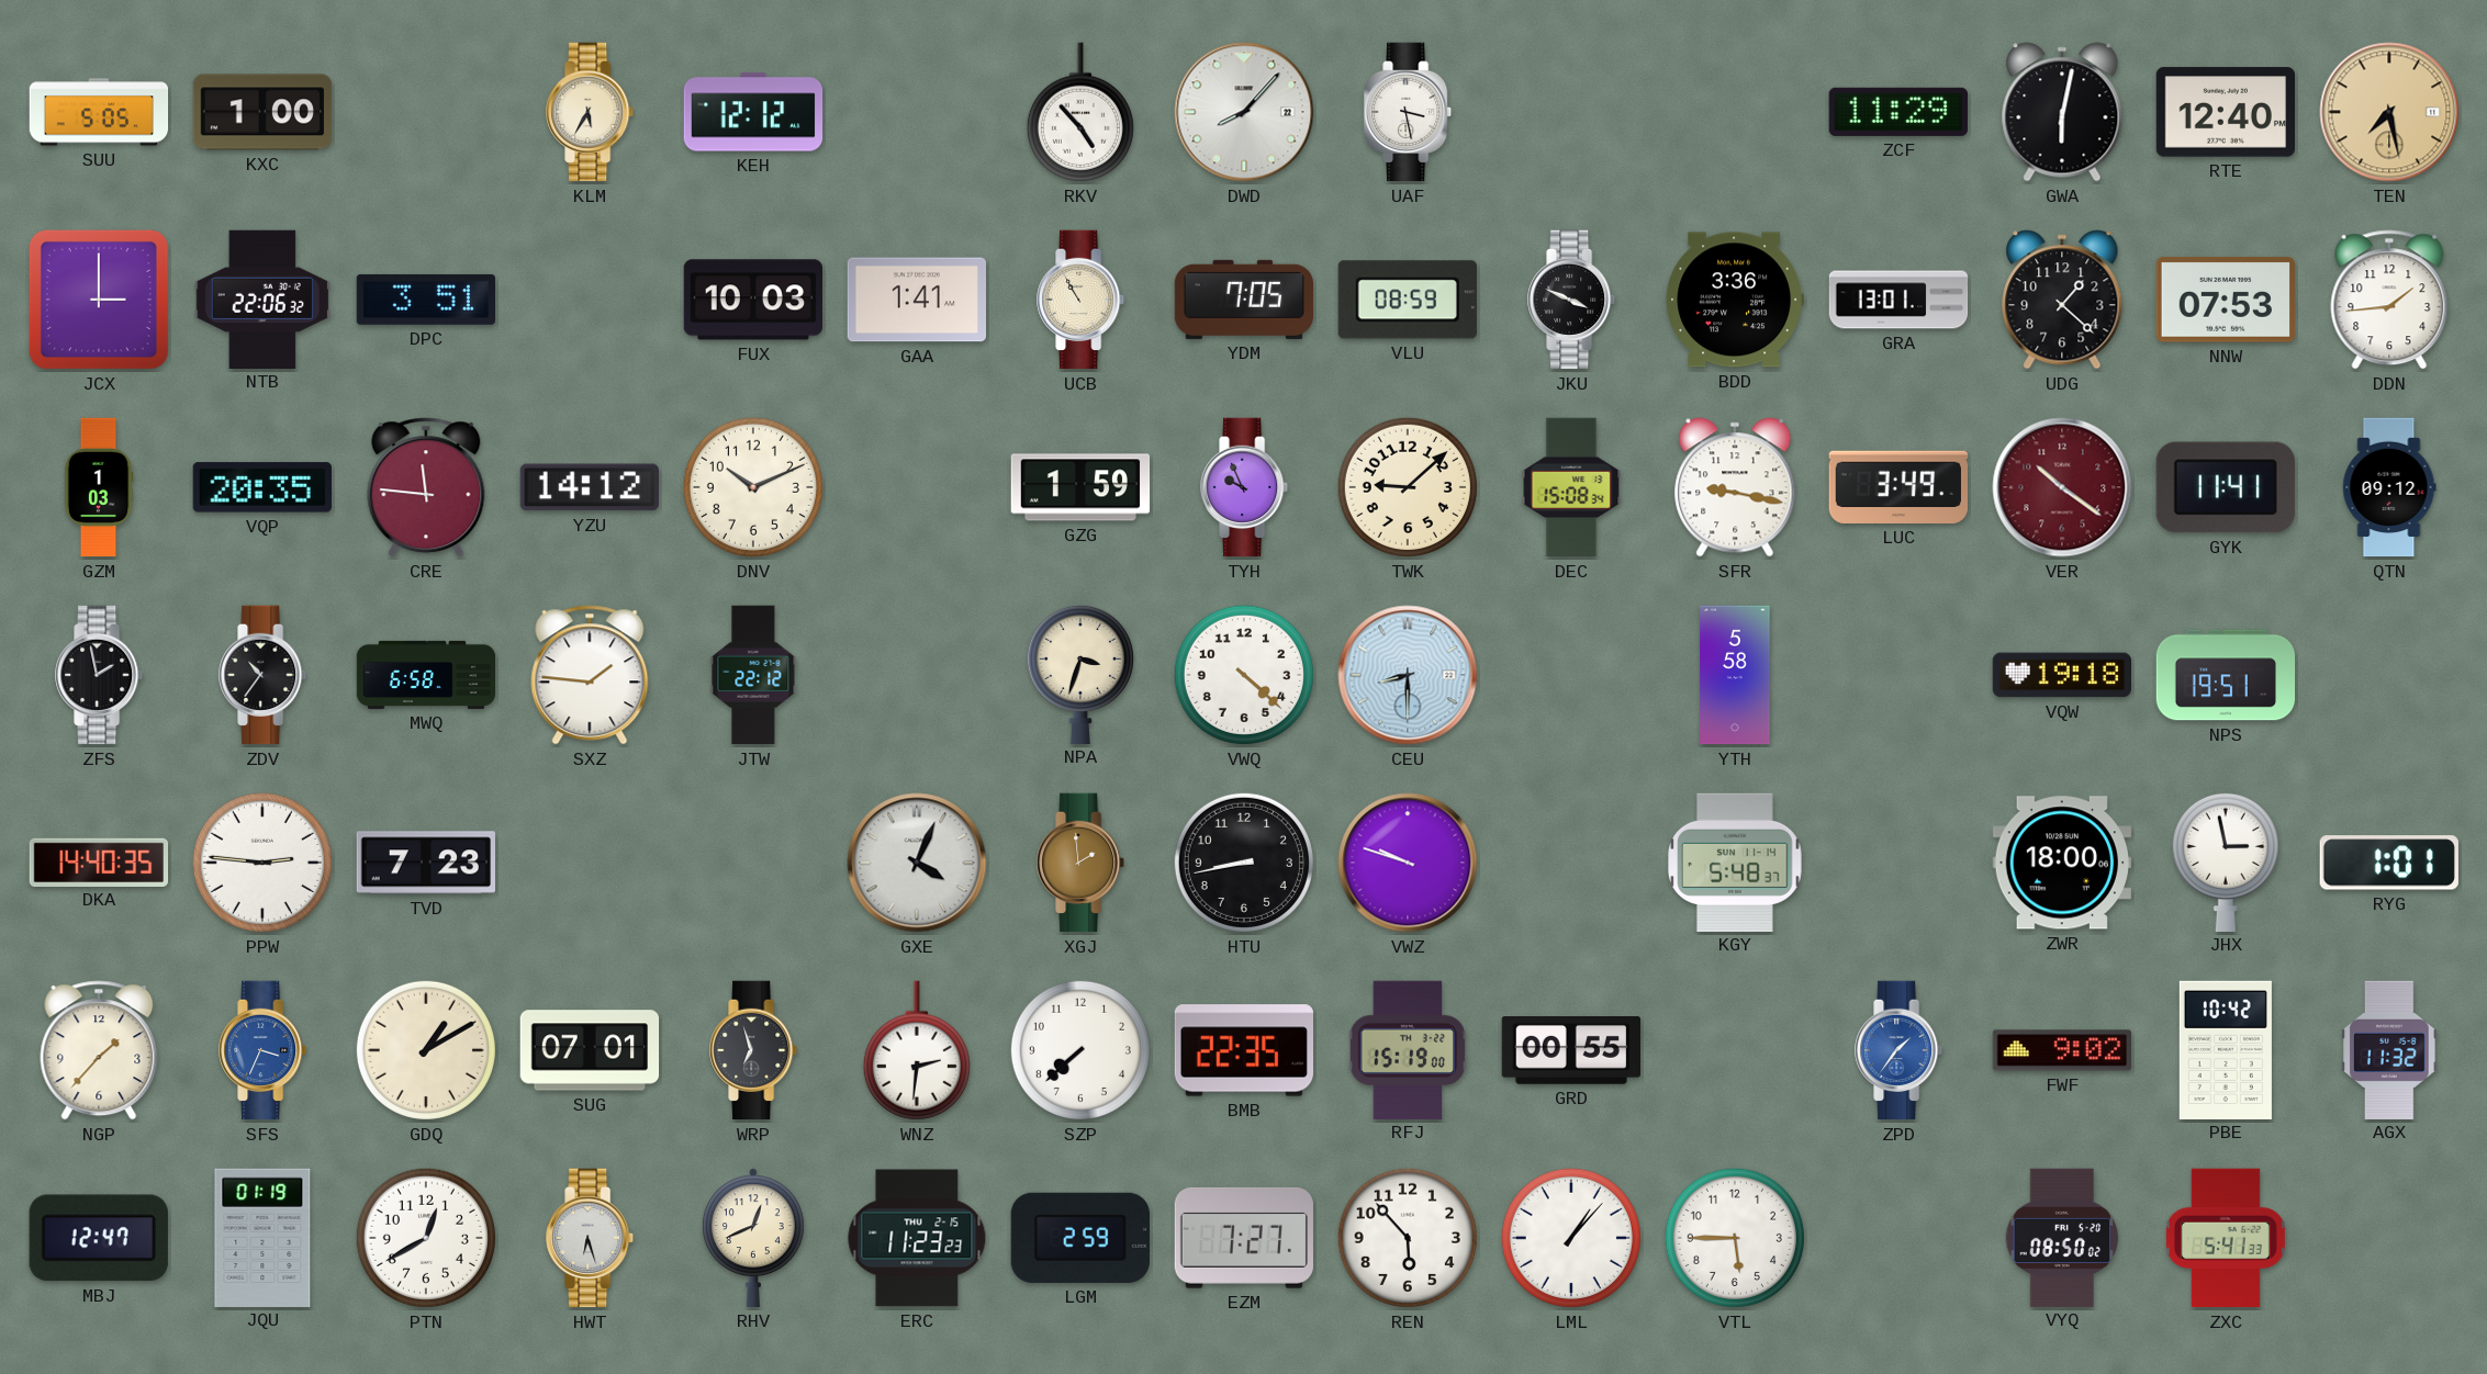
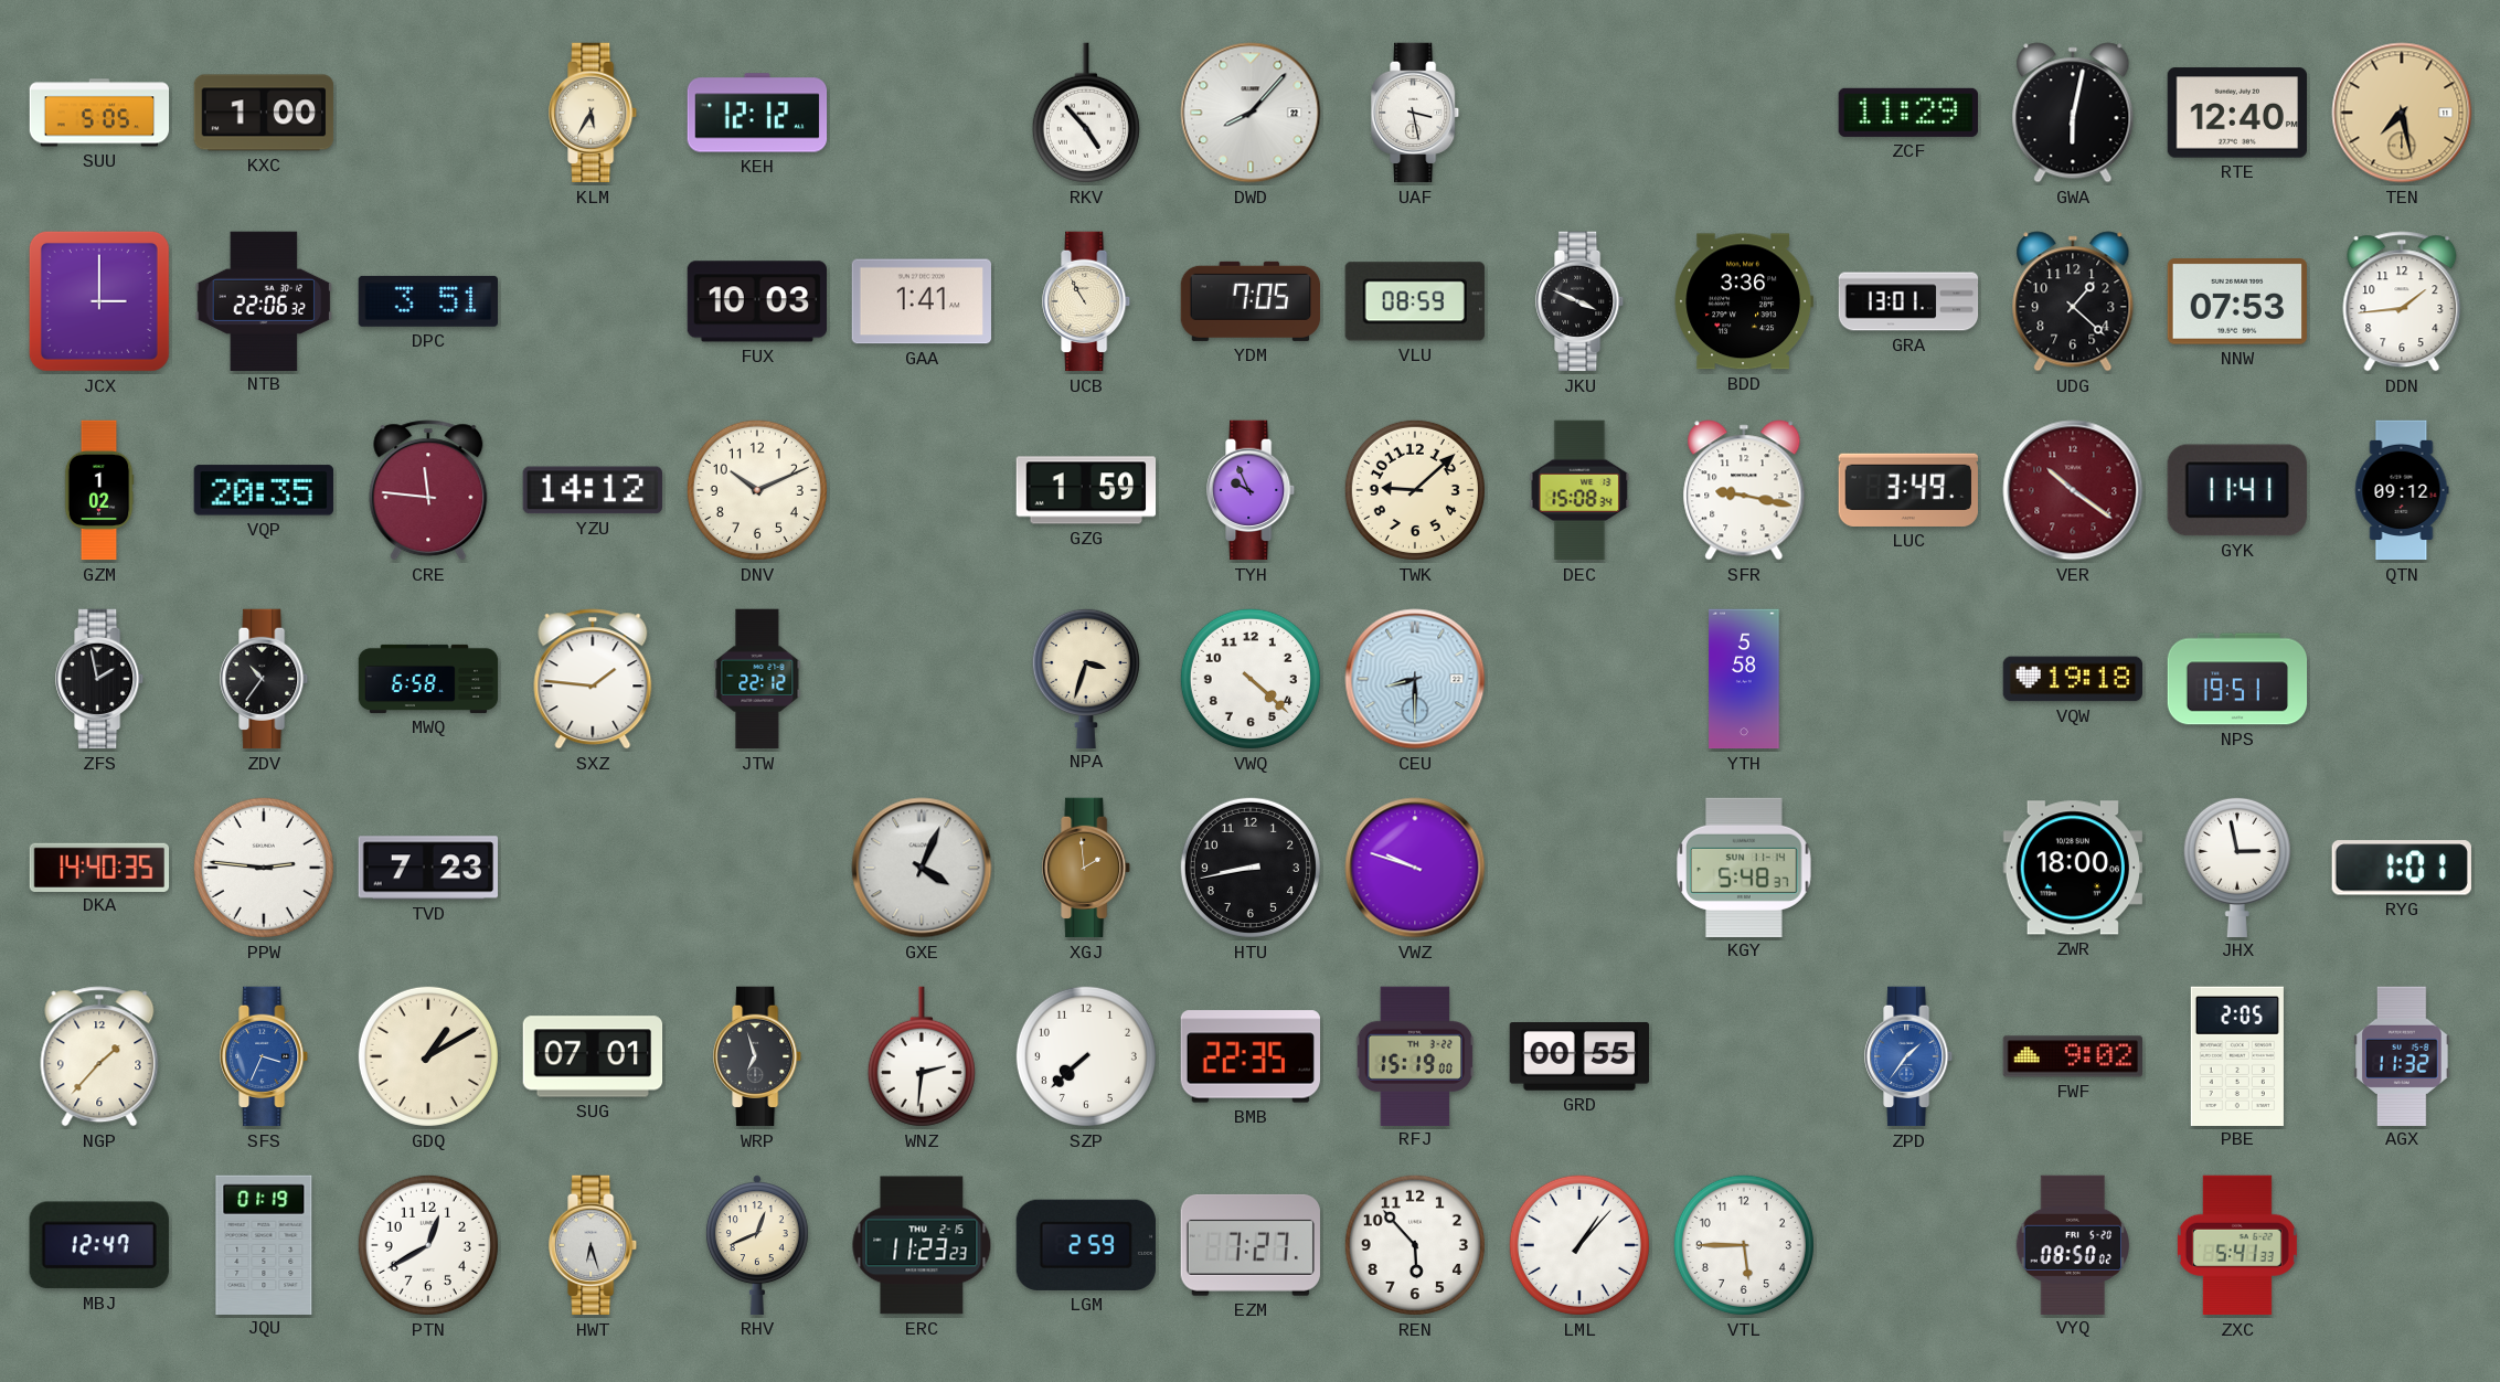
GZM: 1:03 -> 1:02
PBE: 10:42 -> 2:05
